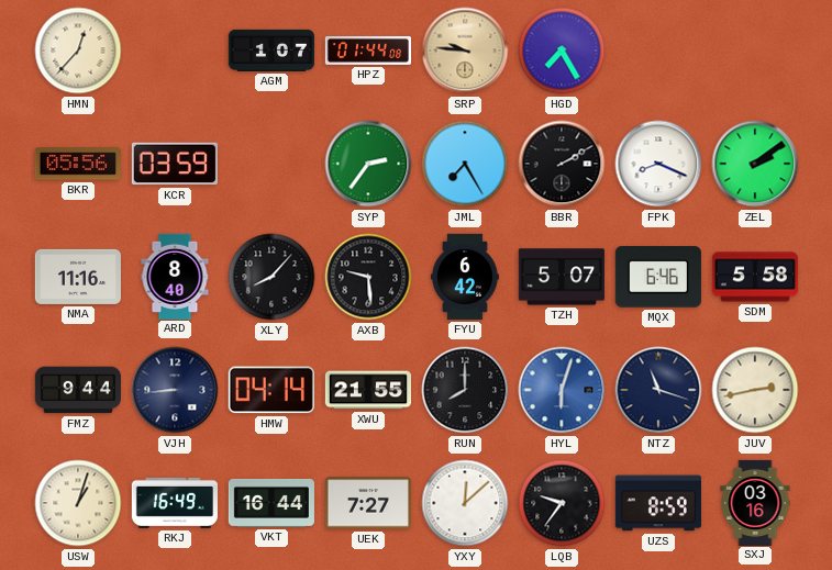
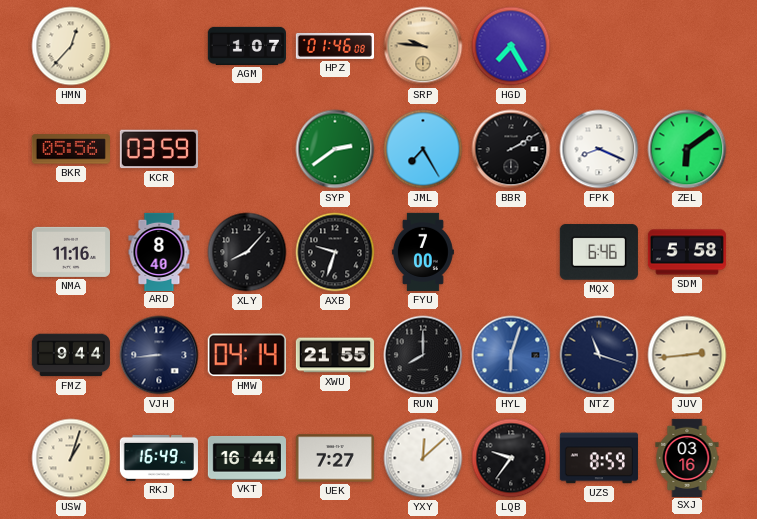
HPZ: 01:44 -> 01:46
SYP: 2:36 -> 2:39
ZEL: 2:09 -> 6:09
AXB: 9:29 -> 9:33
FYU: 6:42 -> 7:00
TZH: 5:07 -> none
JUV: 2:43 -> 2:44
